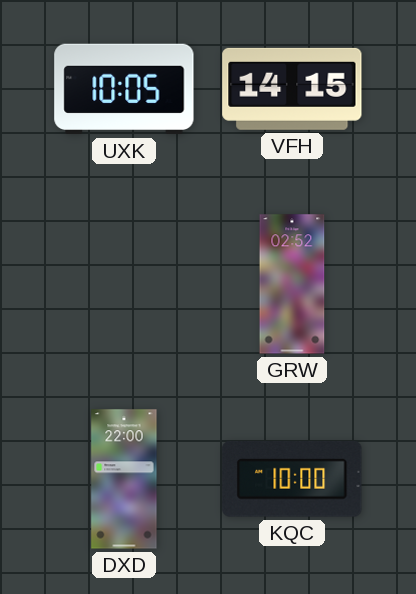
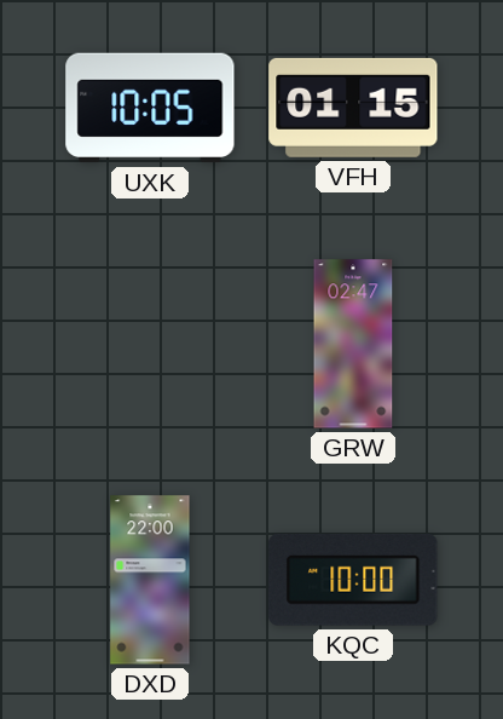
VFH: 14:15 -> 01:15
GRW: 02:52 -> 02:47
